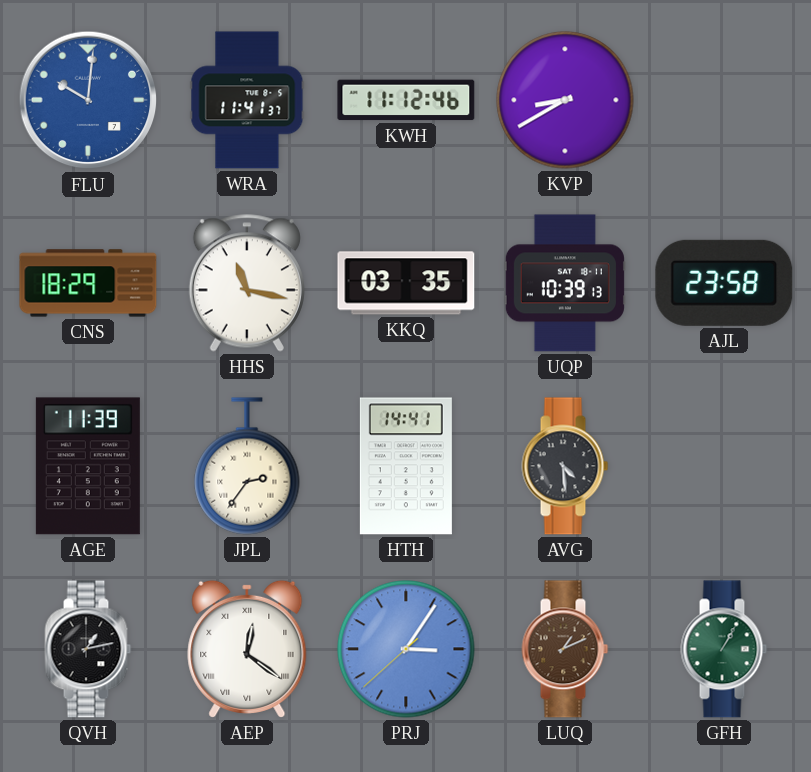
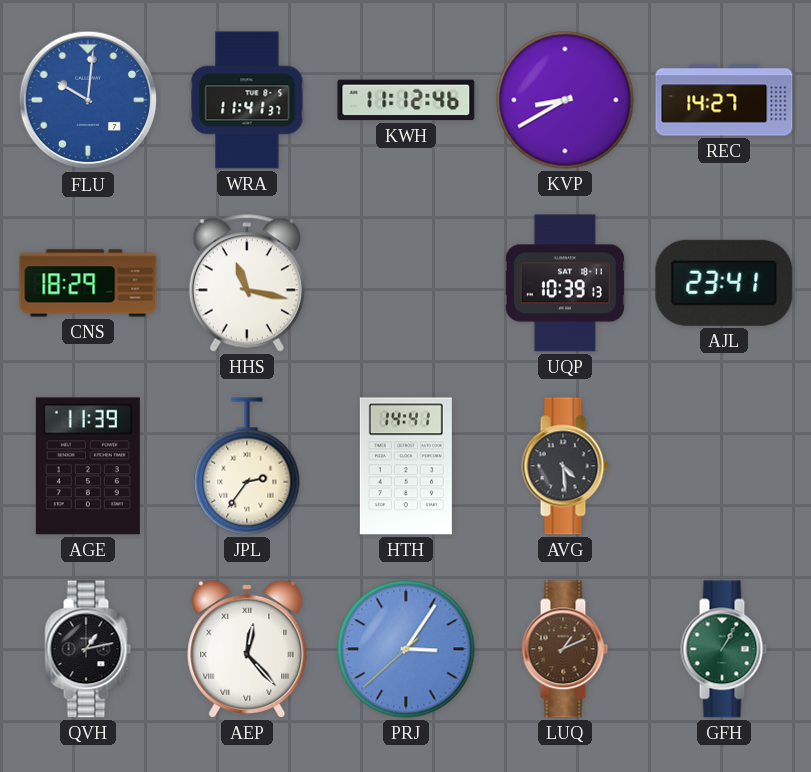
REC: none -> 14:27
KKQ: 03:35 -> none
AJL: 23:58 -> 23:41
AEP: 12:21 -> 12:23
